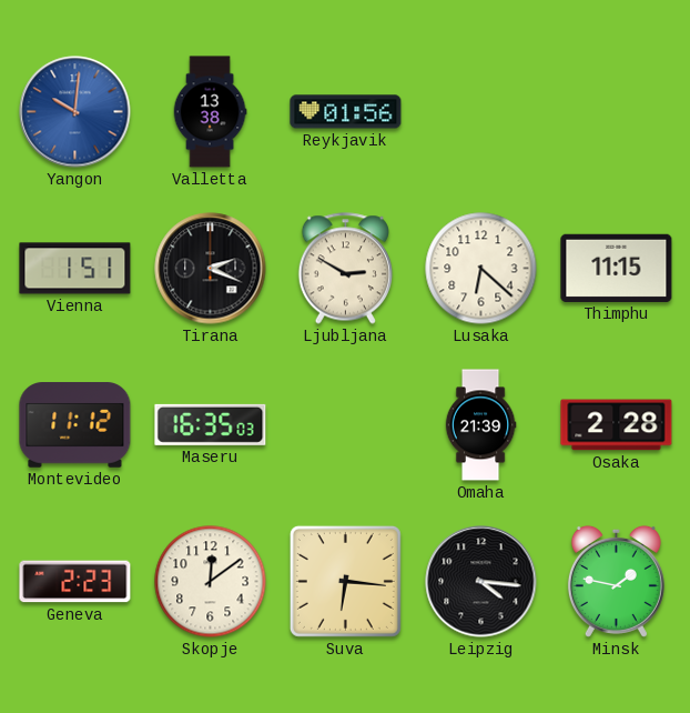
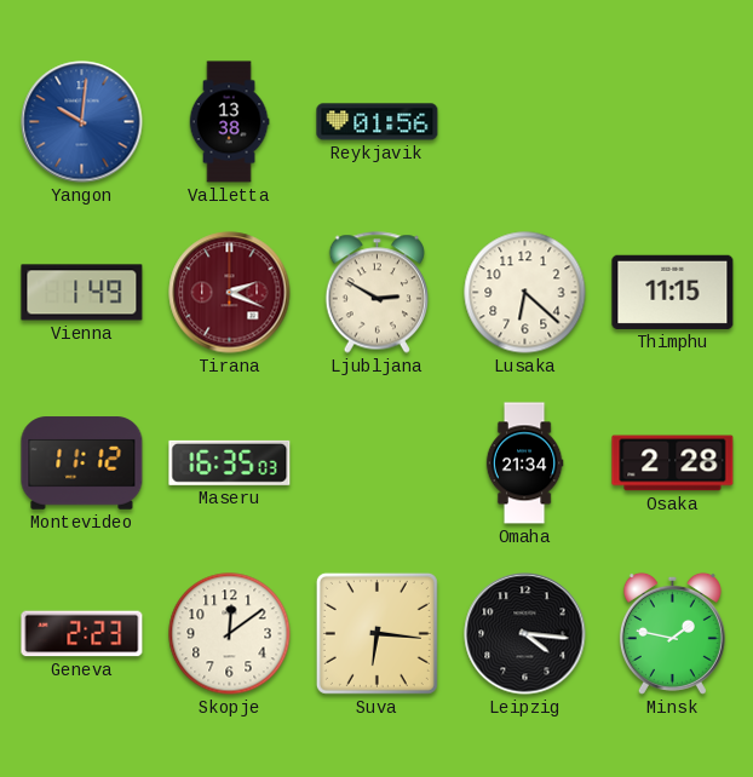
Vienna: 1:51 -> 1:49
Tirana dial: black -> burgundy
Omaha: 21:39 -> 21:34
